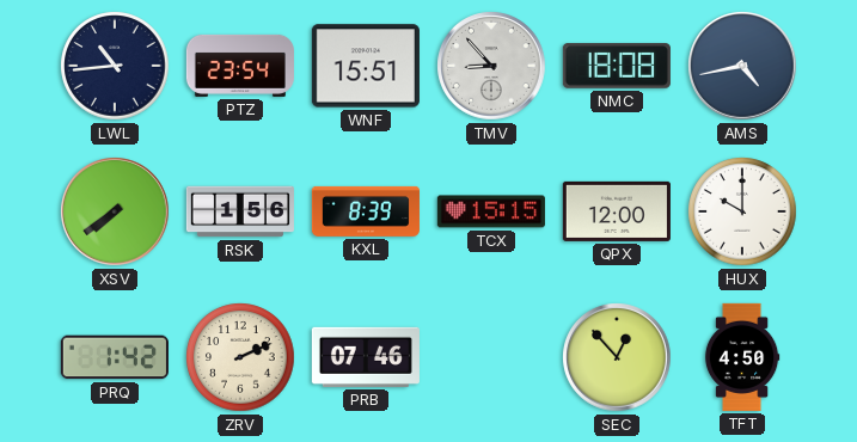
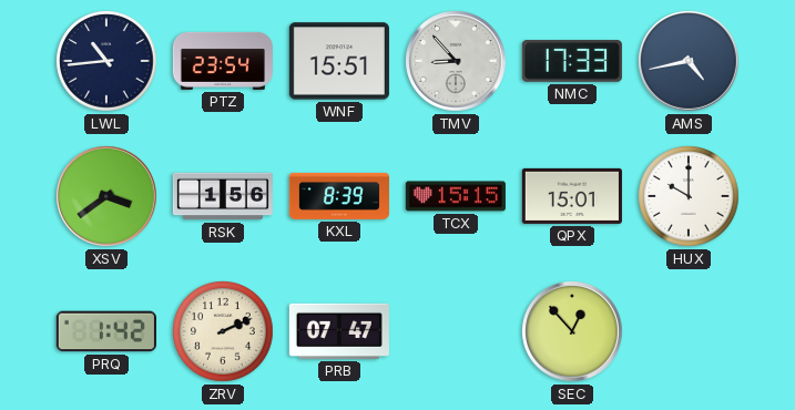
NMC: 18:08 -> 17:33
XSV: 7:39 -> 3:39
QPX: 12:00 -> 15:01
PRB: 07:46 -> 07:47
TFT: 4:50 -> none
